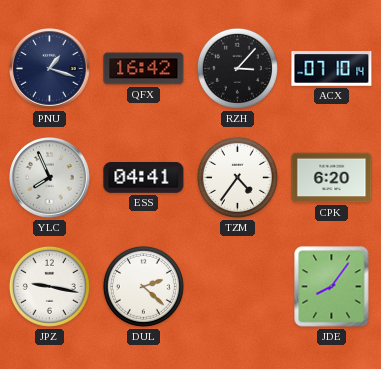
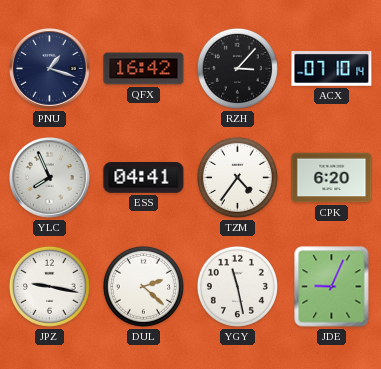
YGY: none -> 11:28
JDE: 8:06 -> 9:04
